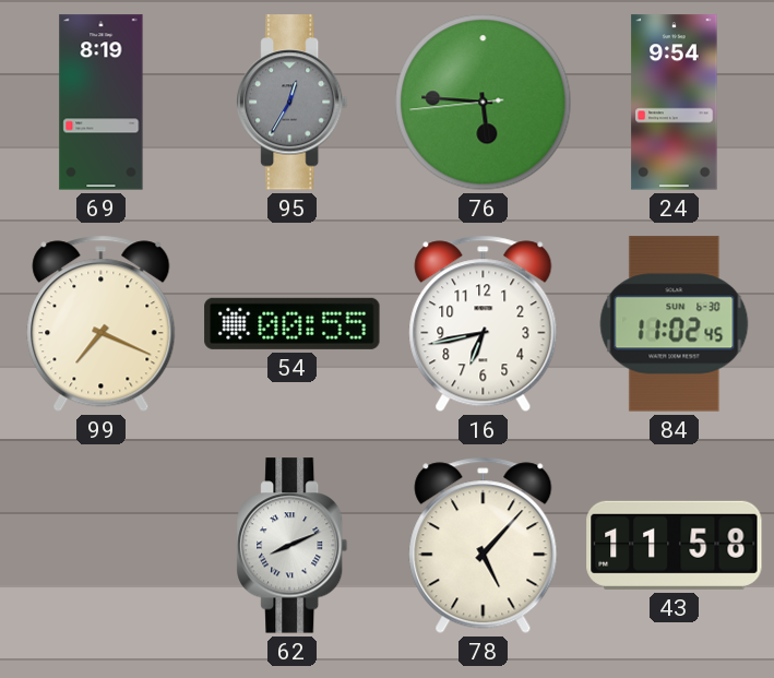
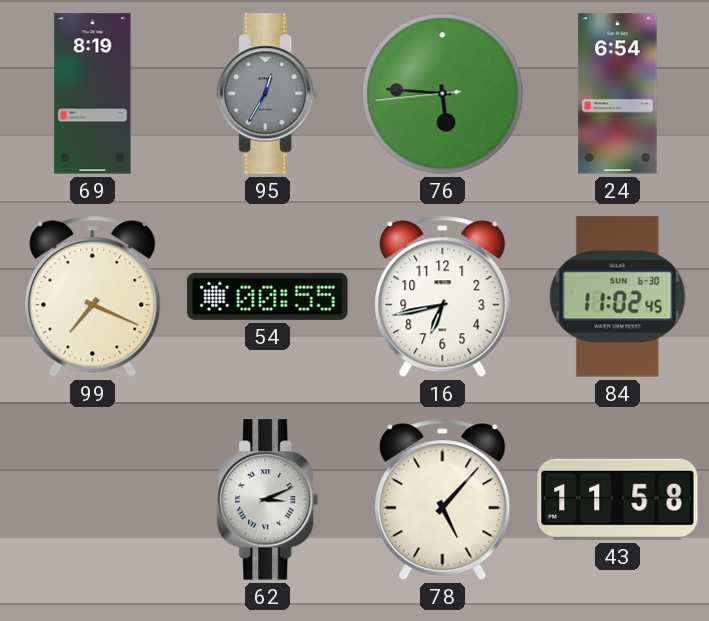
24: 9:54 -> 6:54
62: 8:11 -> 3:11
